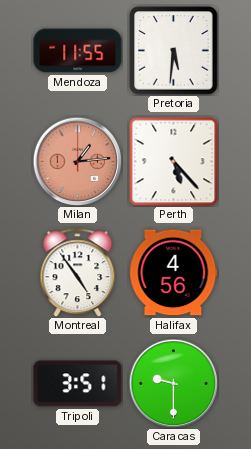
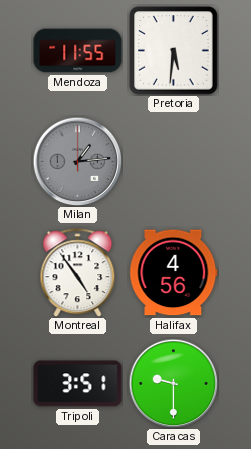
Milan dial: salmon -> grey
Perth: 5:23 -> none
